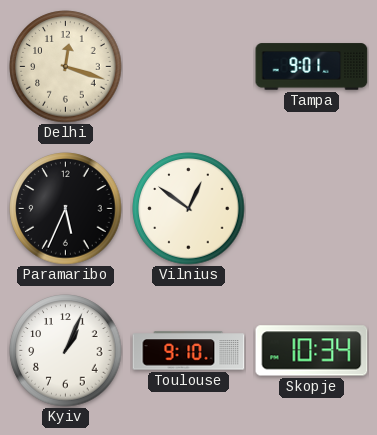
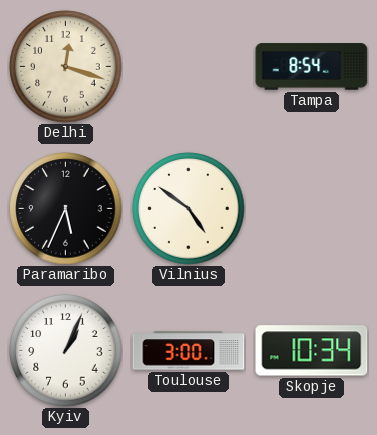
Tampa: 9:01 -> 8:54
Vilnius: 12:51 -> 4:51
Toulouse: 9:10 -> 3:00
